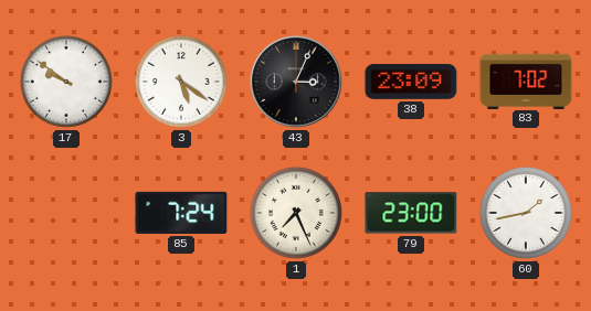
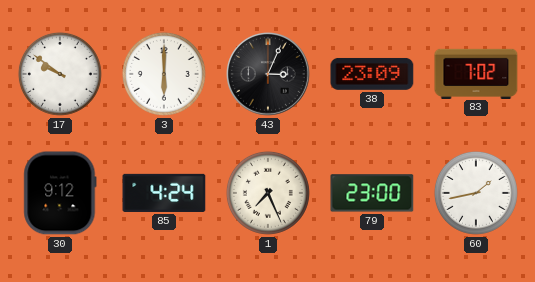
3: 5:21 -> 6:00
30: none -> 9:12
85: 7:24 -> 4:24
